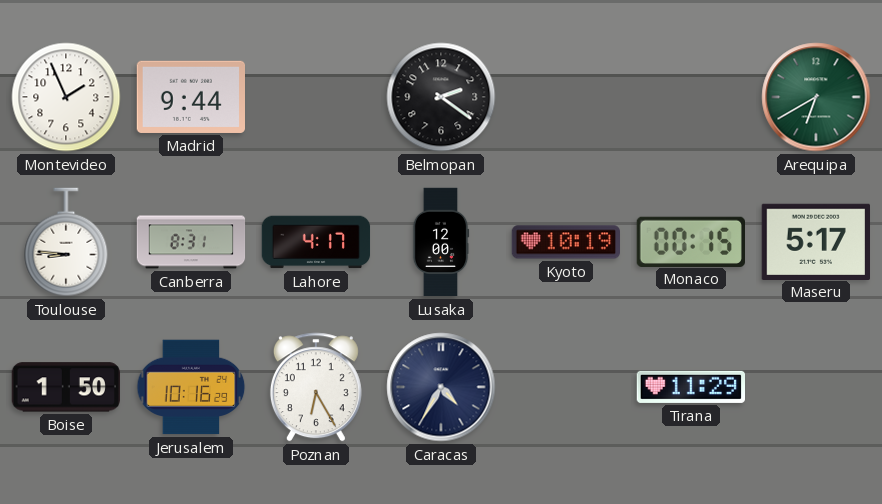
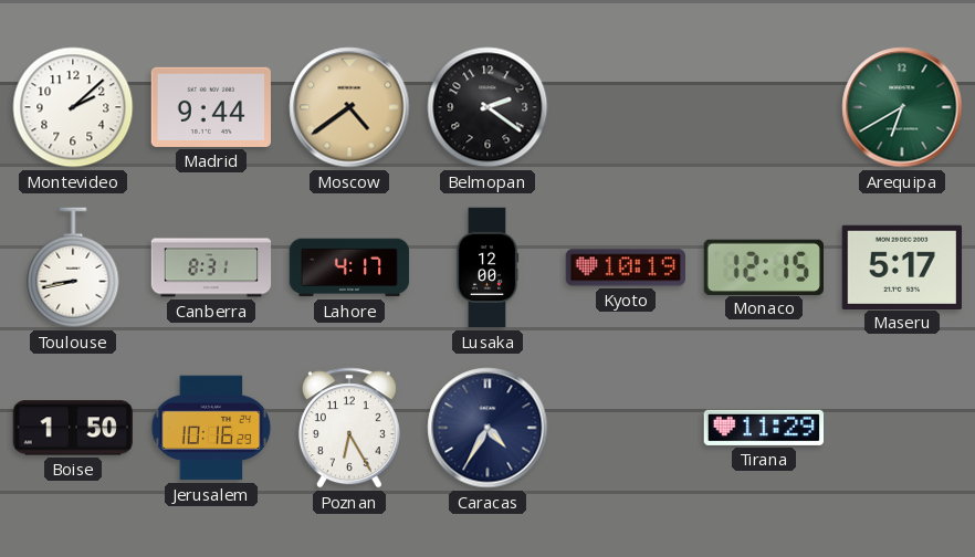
Montevideo: 1:56 -> 2:08
Moscow: none -> 4:39
Toulouse: 8:46 -> 8:43
Monaco: 00:15 -> 12:15
